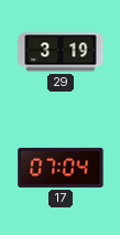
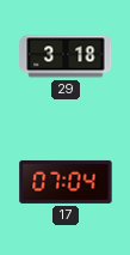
29: 3:19 -> 3:18
